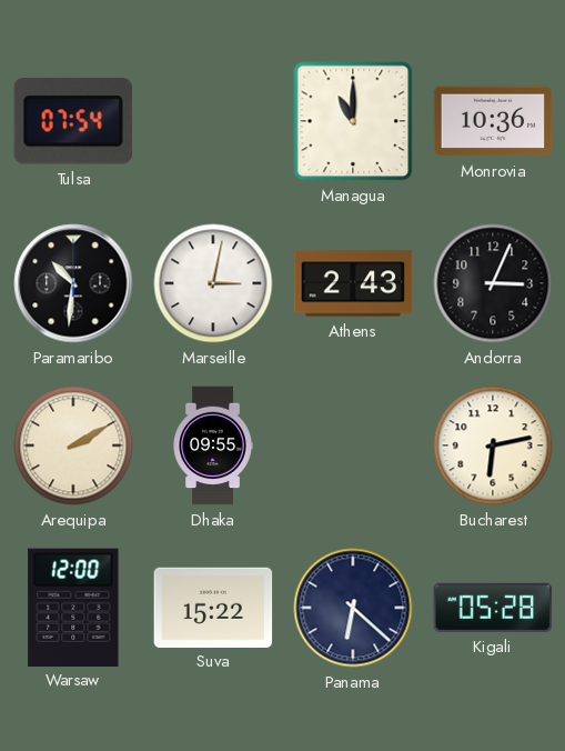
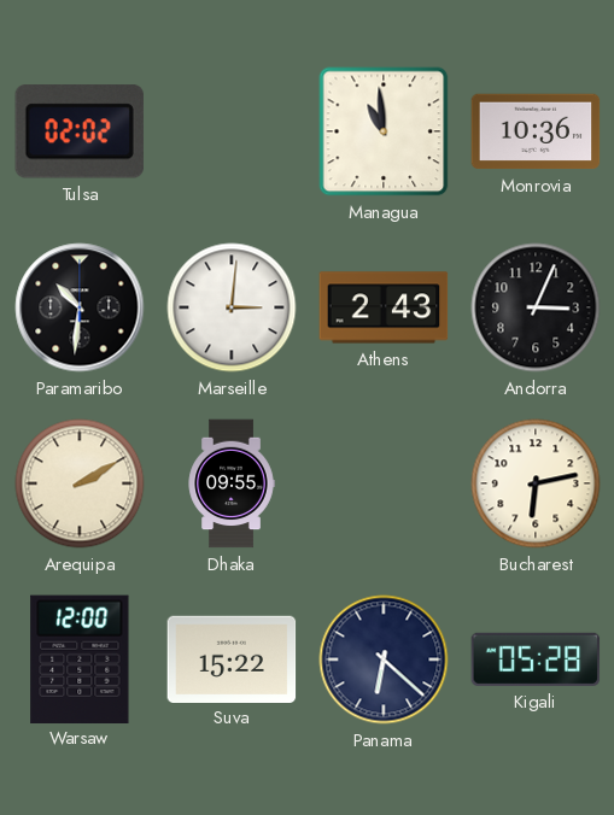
Tulsa: 07:54 -> 02:02
Managua: 11:00 -> 10:59
Marseille: 3:02 -> 3:01
